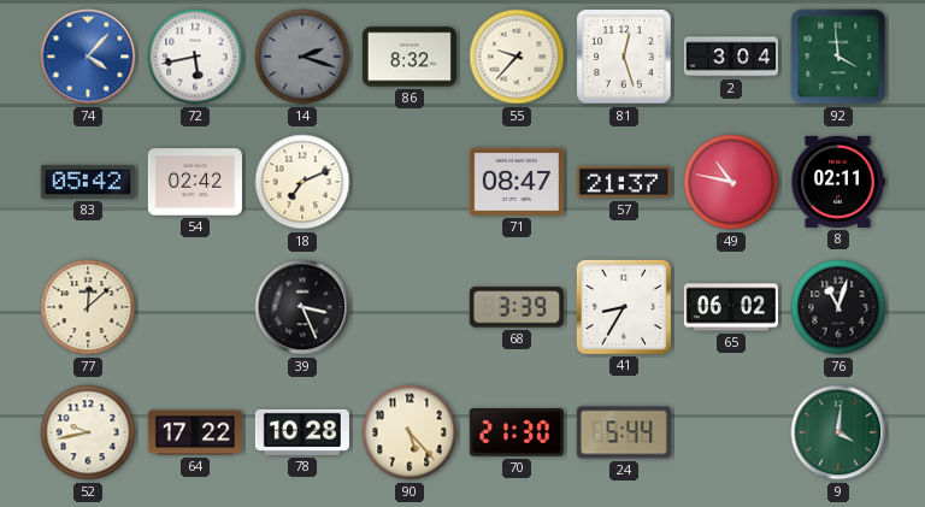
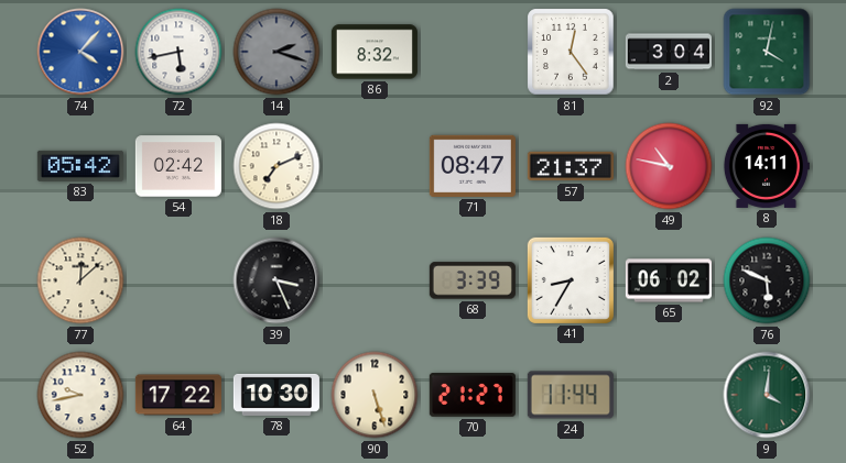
55: 9:37 -> none
81: 12:27 -> 12:24
92: 3:59 -> 4:02
8: 02:11 -> 14:11
76: 11:03 -> 5:49
78: 10:28 -> 10:30
90: 5:23 -> 5:27
70: 21:30 -> 21:27
24: 5:44 -> 11:44
